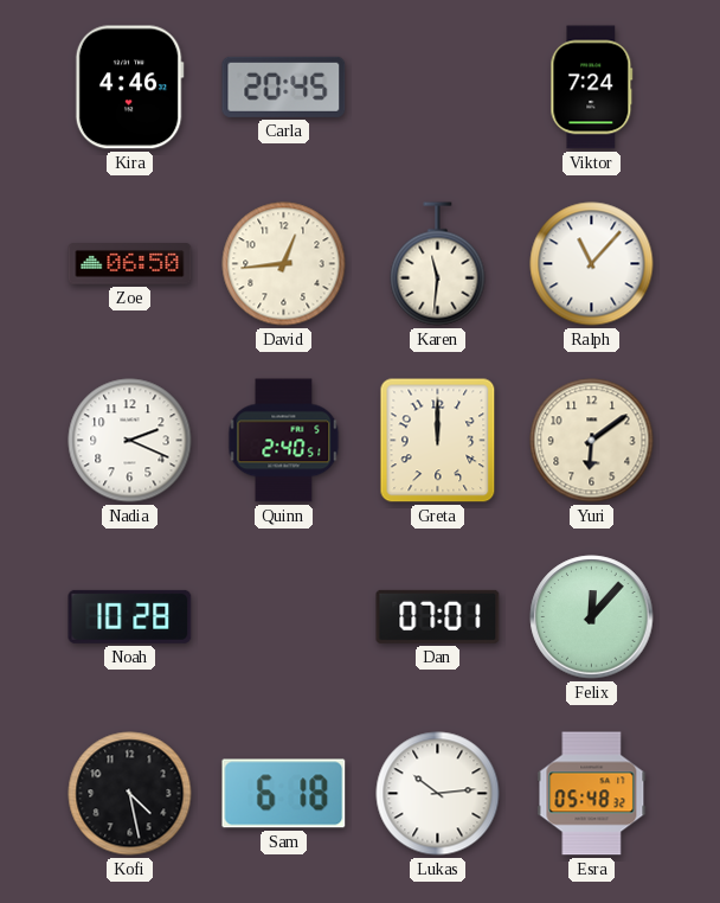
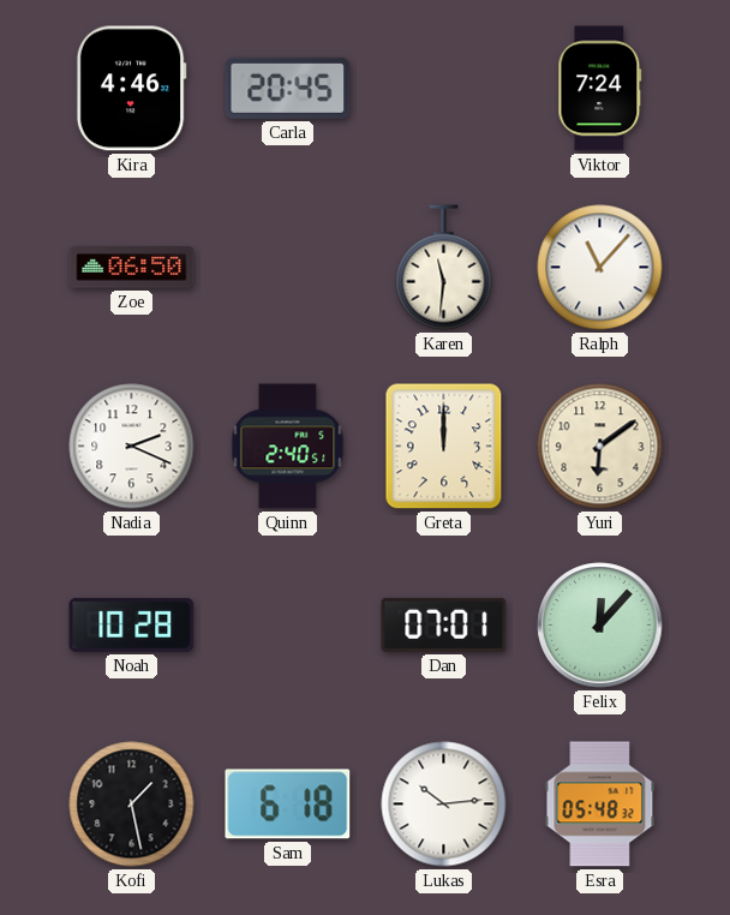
David: 12:44 -> none
Kofi: 4:28 -> 1:28
